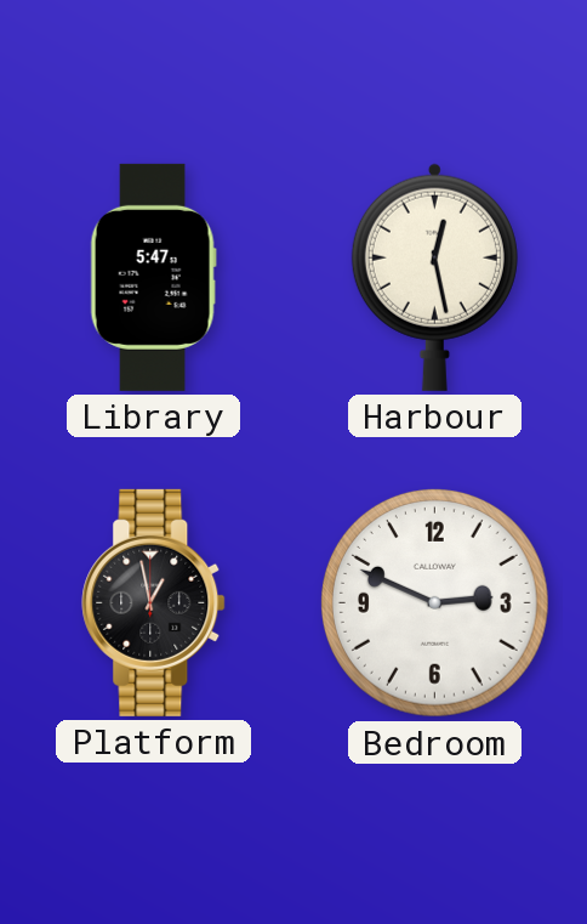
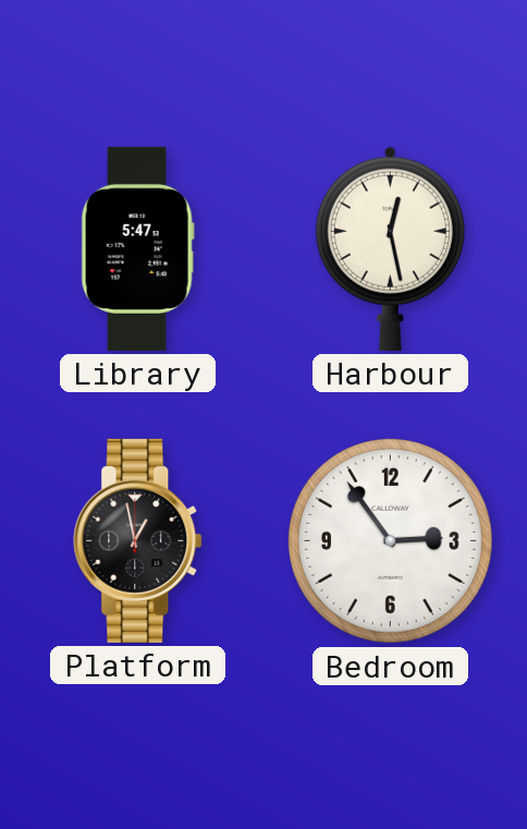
Bedroom: 2:49 -> 2:54
